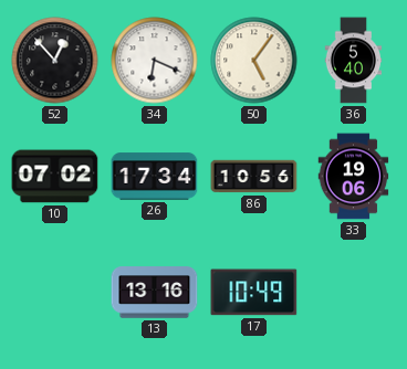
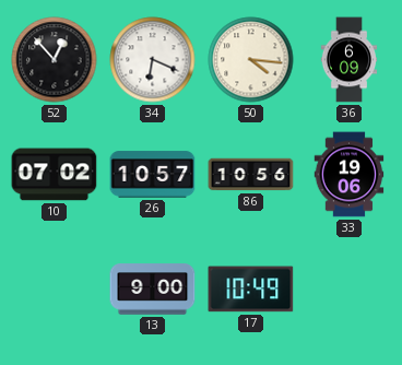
50: 5:06 -> 4:16
36: 5:40 -> 6:09
26: 17:34 -> 10:57
13: 13:16 -> 9:00
